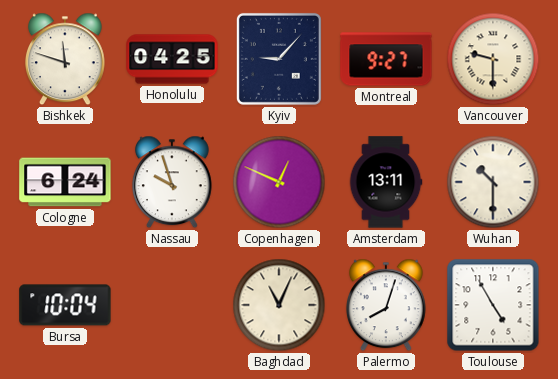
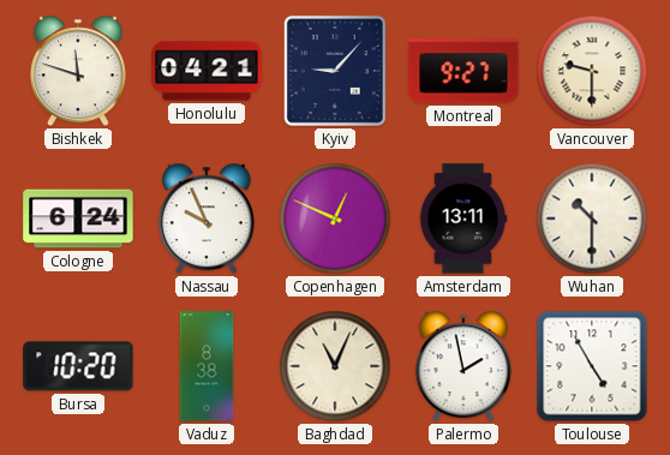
Honolulu: 04:25 -> 04:21
Nassau: 9:57 -> 9:56
Bursa: 10:04 -> 10:20
Vaduz: none -> 8:38
Palermo: 8:03 -> 1:58
